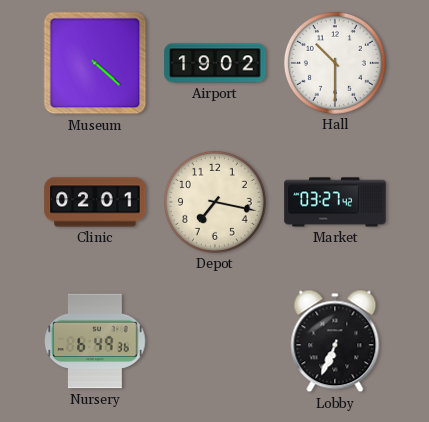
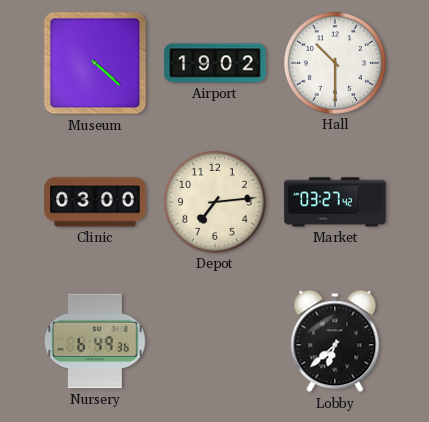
Clinic: 02:01 -> 03:00
Depot: 7:17 -> 7:14
Lobby: 6:34 -> 6:38
